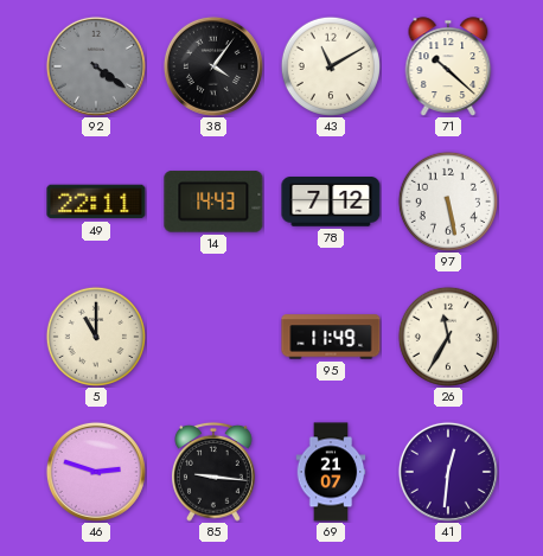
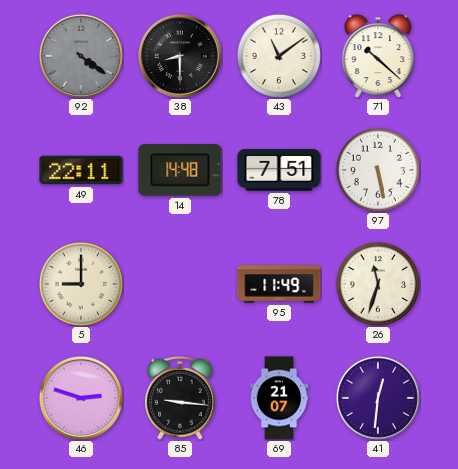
38: 4:06 -> 8:30
43: 11:10 -> 11:09
14: 14:43 -> 14:48
78: 7:12 -> 7:51
5: 11:00 -> 9:00
26: 11:35 -> 11:33
